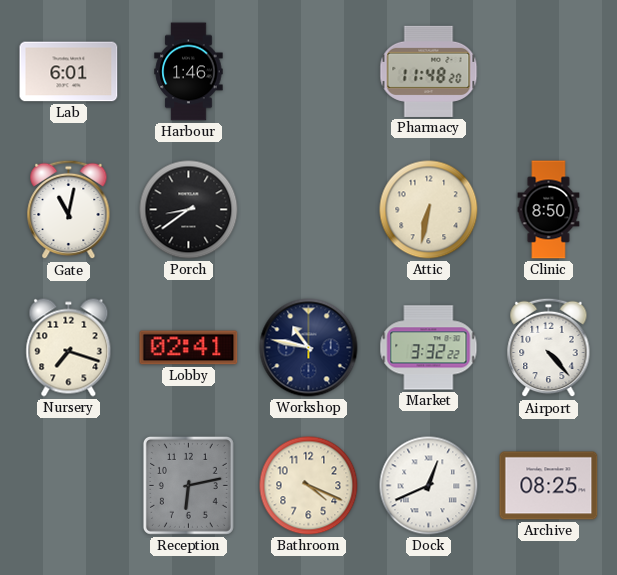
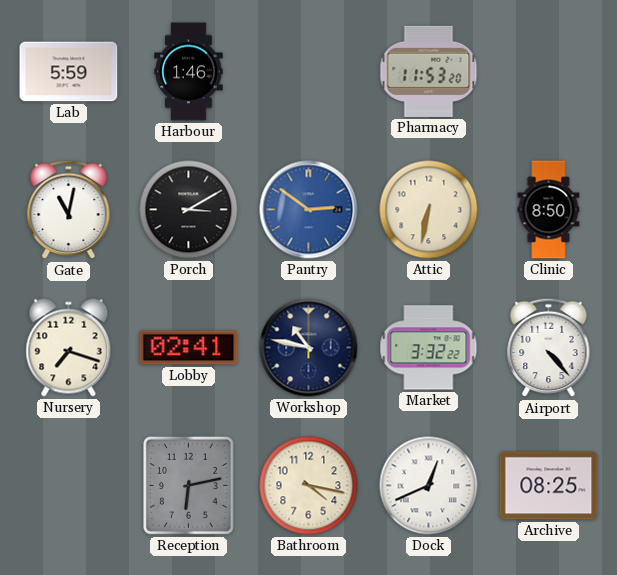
Lab: 6:01 -> 5:59
Pharmacy: 11:48 -> 11:53
Porch: 8:39 -> 3:10
Pantry: none -> 2:51
Bathroom: 4:19 -> 4:17
